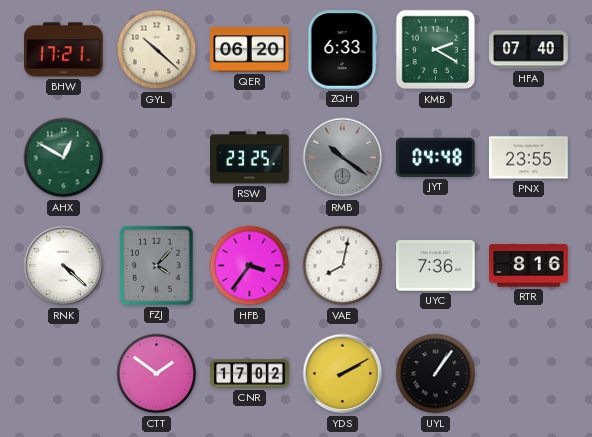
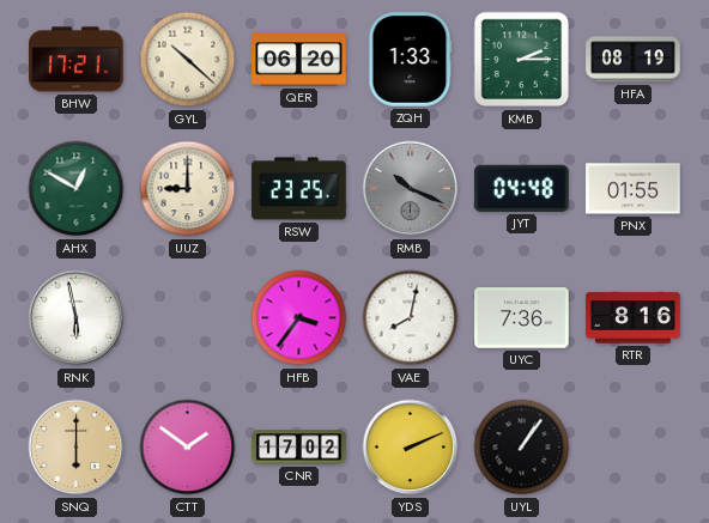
ZQH: 6:33 -> 1:33
KMB: 2:20 -> 2:15
HFA: 07:40 -> 08:19
UUZ: none -> 9:00
RMB: 10:21 -> 10:19
PNX: 23:55 -> 01:55
RNK: 4:22 -> 5:58
FZJ: 4:07 -> none
SNQ: none -> 6:00
YDS: 2:10 -> 2:11
